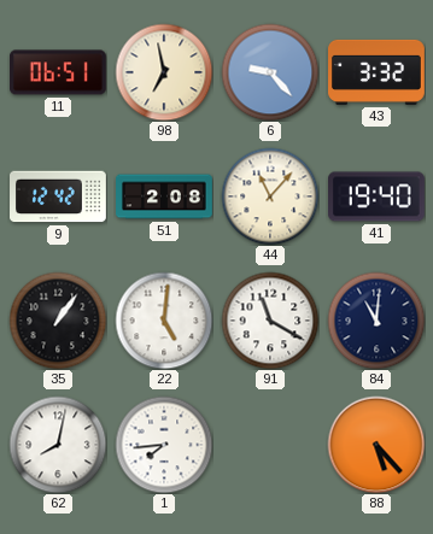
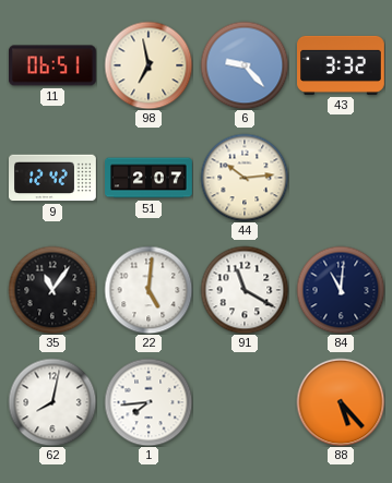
51: 2:08 -> 2:07
44: 11:07 -> 10:14
41: 19:40 -> none
35: 1:06 -> 11:06
